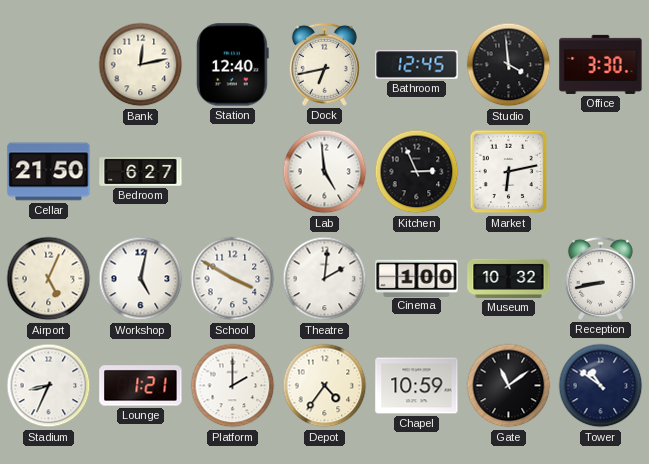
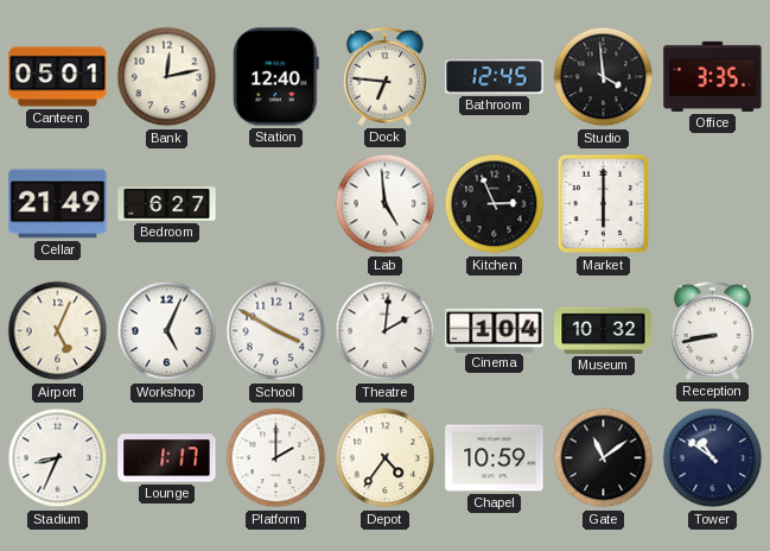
Canteen: none -> 05:01
Dock: 6:43 -> 6:46
Office: 3:30 -> 3:35
Cellar: 21:50 -> 21:49
Market: 6:13 -> 6:00
Workshop: 5:02 -> 5:04
Cinema: 1:00 -> 1:04
Lounge: 1:21 -> 1:17
